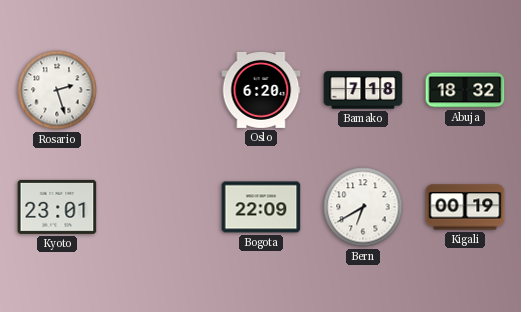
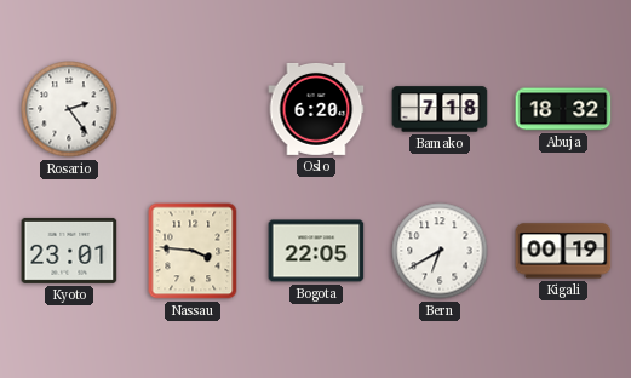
Rosario: 2:27 -> 2:24
Nassau: none -> 3:46
Bogota: 22:09 -> 22:05
